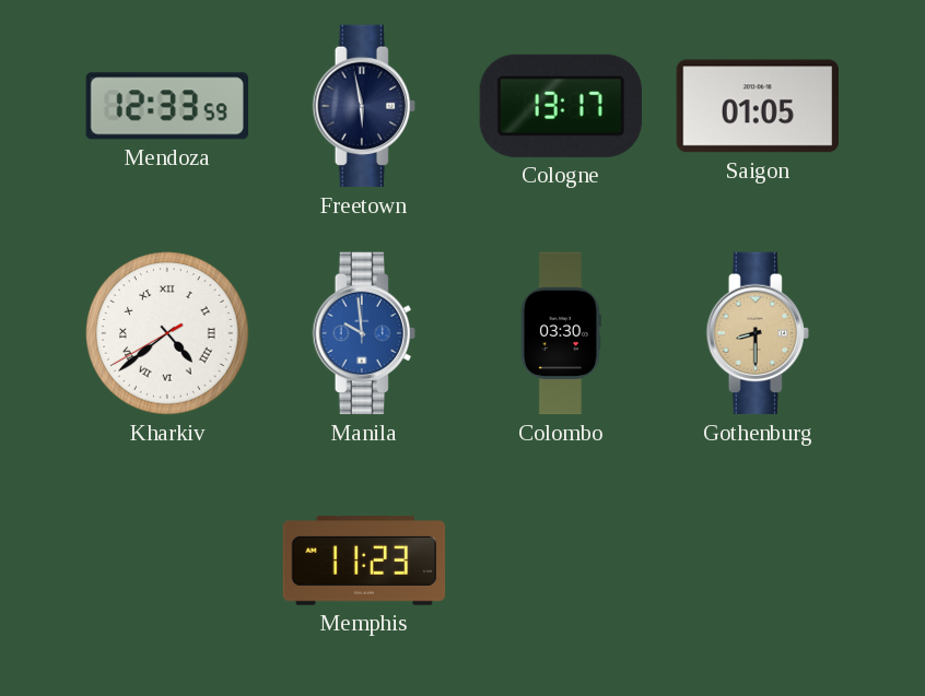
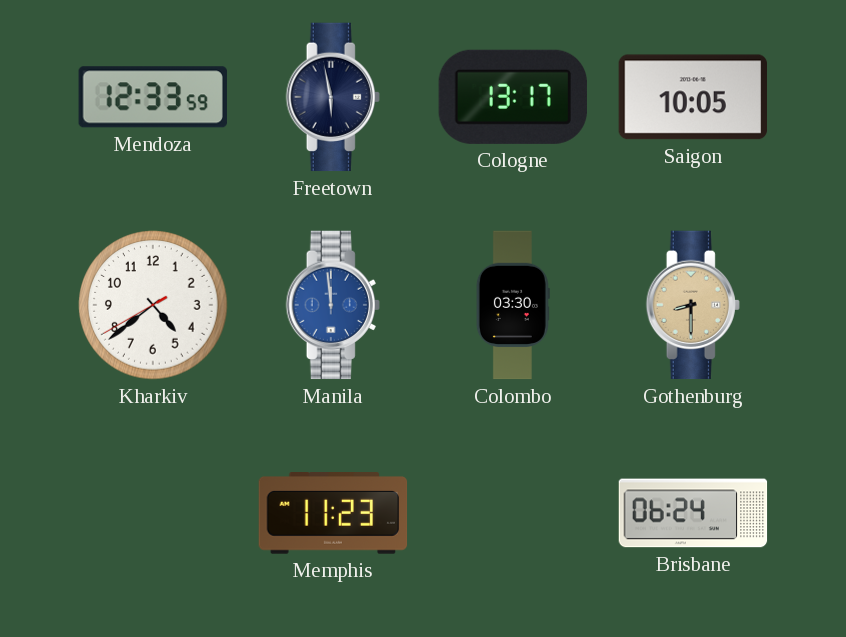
Saigon: 01:05 -> 10:05
Kharkiv numerals: Roman -> Arabic
Manila: 9:59 -> 11:59
Brisbane: none -> 06:24
